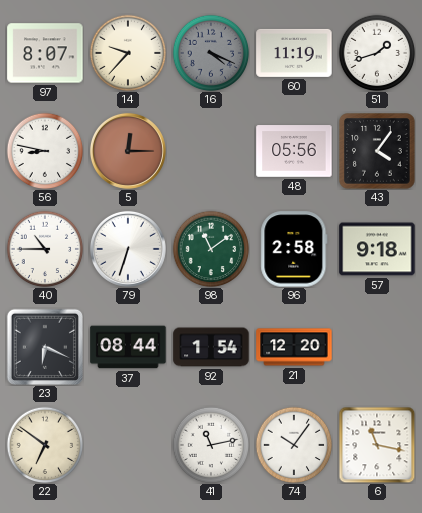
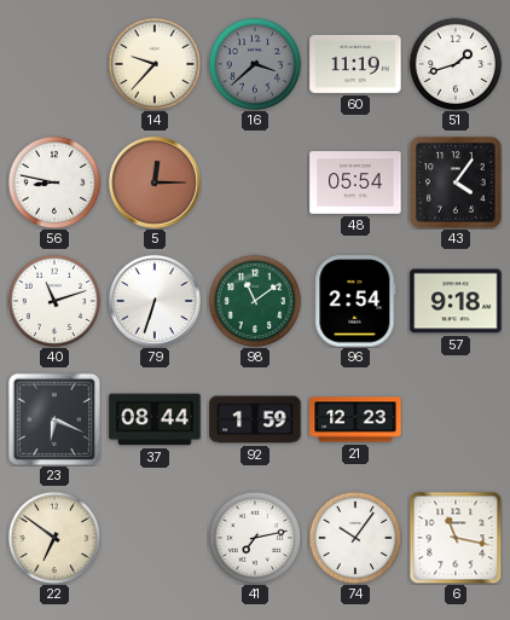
97: 8:07 -> none
16: 4:19 -> 3:38
48: 05:56 -> 05:54
40: 10:45 -> 11:12
96: 2:58 -> 2:54
92: 1:54 -> 1:59
21: 12:20 -> 12:23
41: 11:13 -> 7:13
